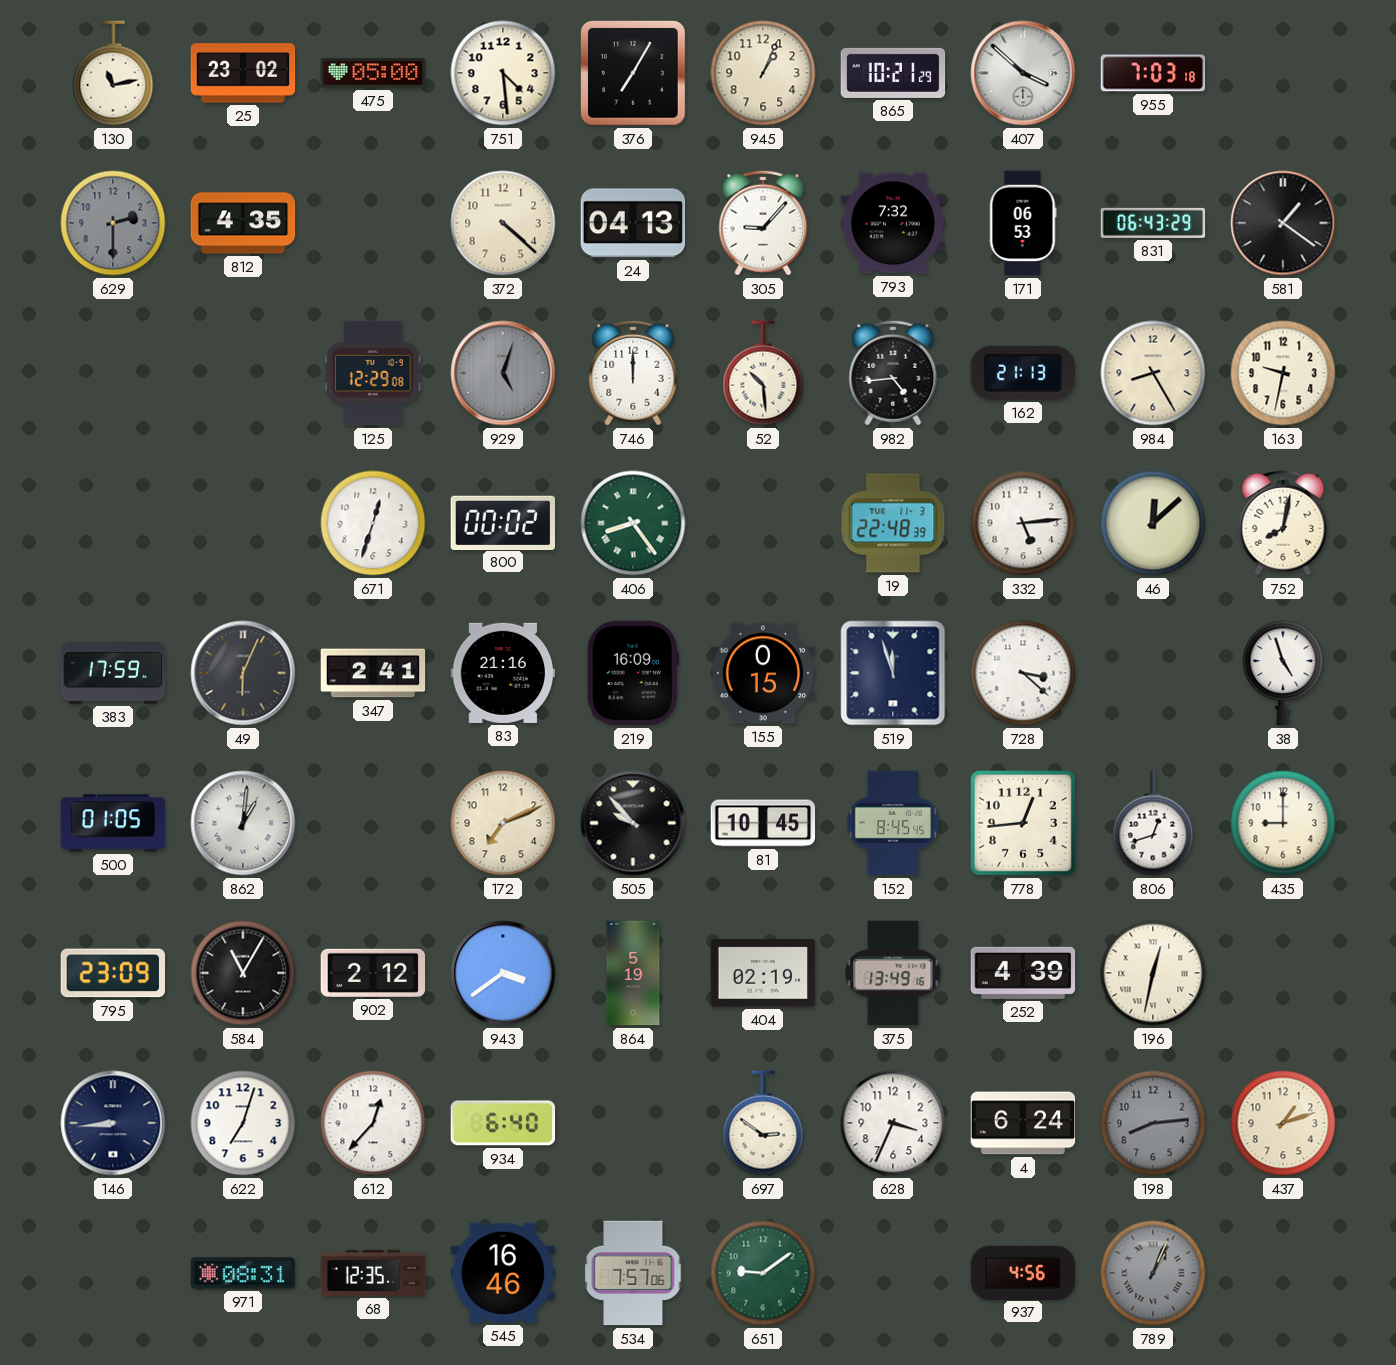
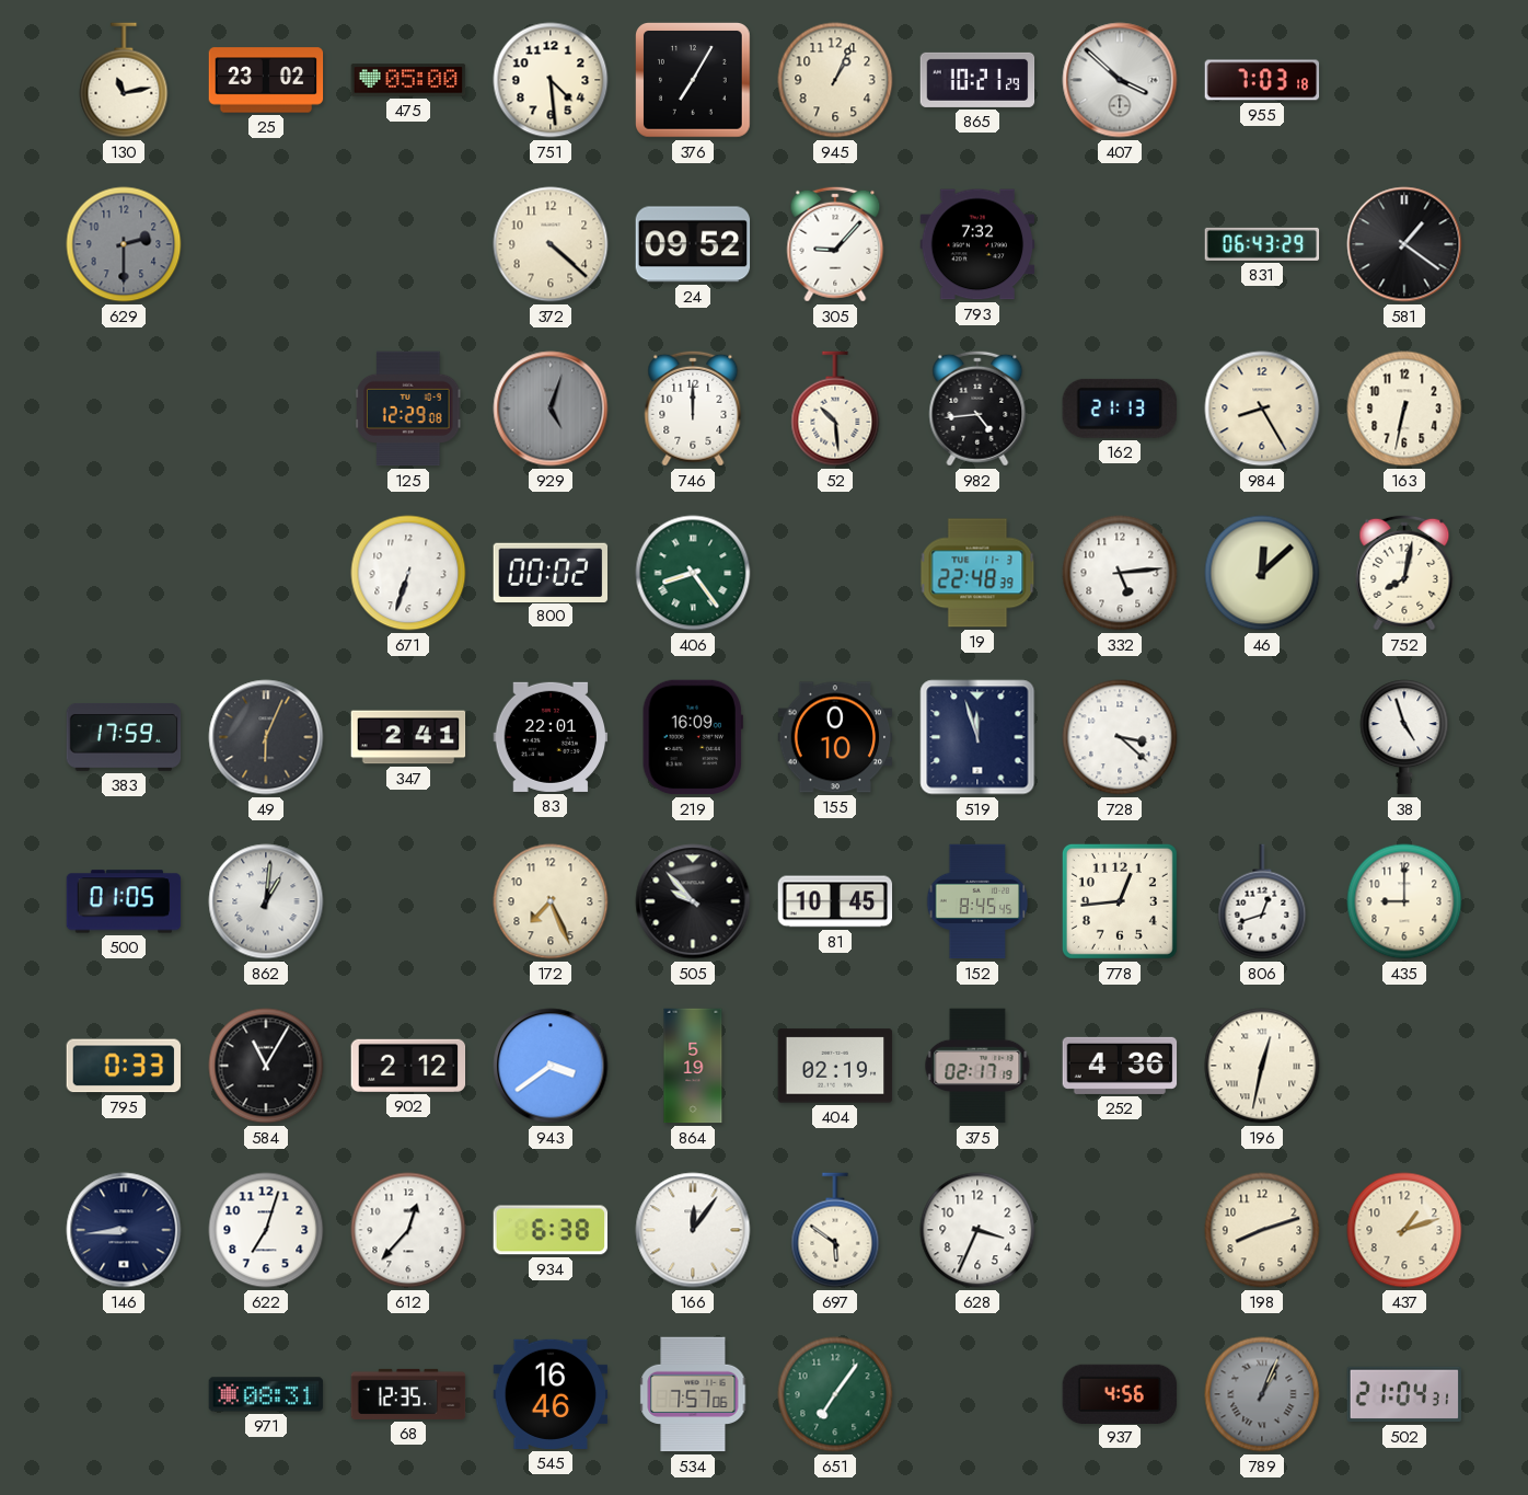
812: 4:35 -> none
24: 04:13 -> 09:52
171: 06:53 -> none
163: 9:32 -> 6:32
671: 12:33 -> 6:33
83: 21:16 -> 22:01
155: 0:15 -> 0:10
172: 7:11 -> 7:26
795: 23:09 -> 0:33
375: 13:49 -> 02:17
252: 4:39 -> 4:36
934: 6:40 -> 6:38
166: none -> 12:06
697: 2:51 -> 5:51
4: 6:24 -> none
198: 8:14 -> 8:12
198 dial: grey -> cream
651: 9:09 -> 7:06
502: none -> 21:04
